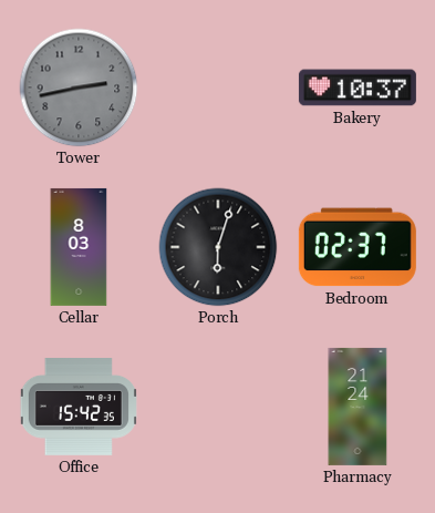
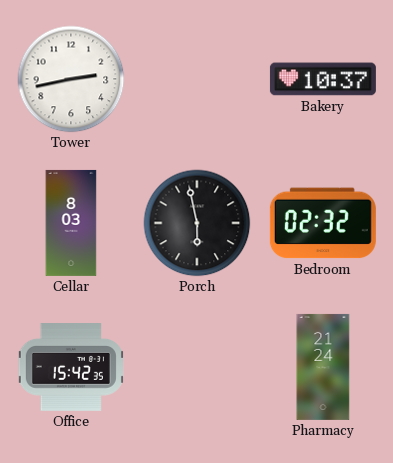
Tower dial: grey -> white
Porch: 6:03 -> 5:58
Bedroom: 02:37 -> 02:32
